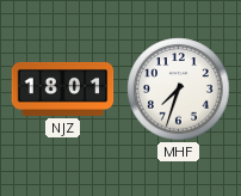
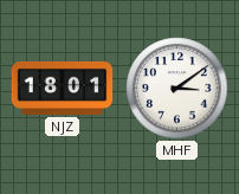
MHF: 7:33 -> 3:09
